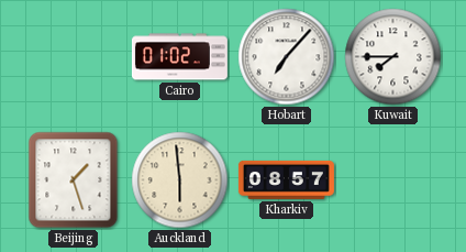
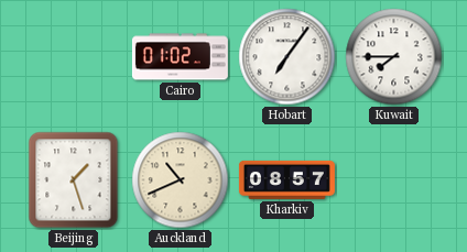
Hobart: 7:07 -> 7:06
Auckland: 5:59 -> 10:41
